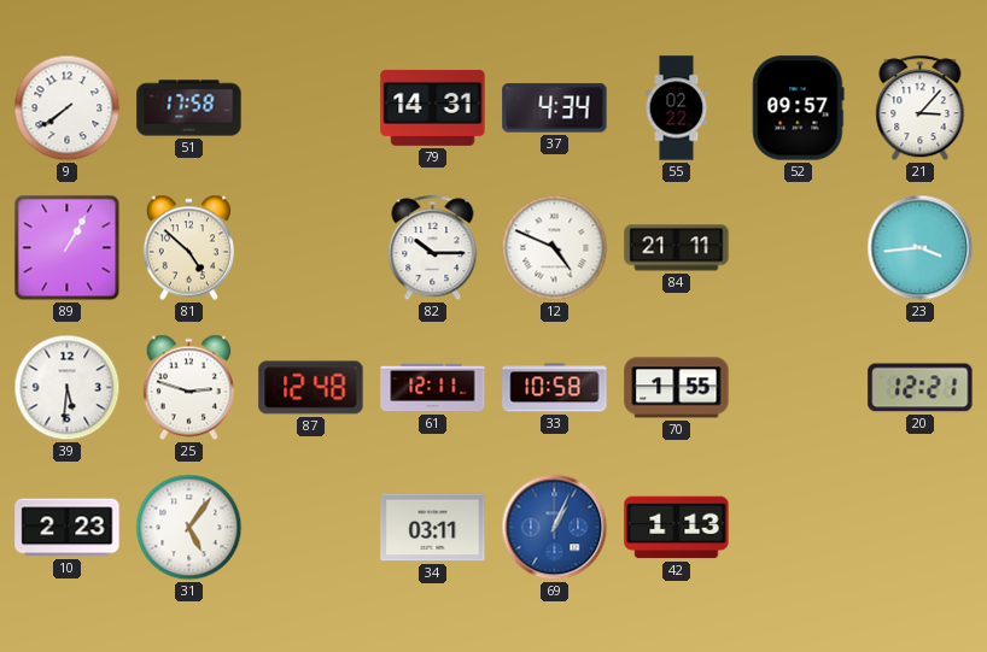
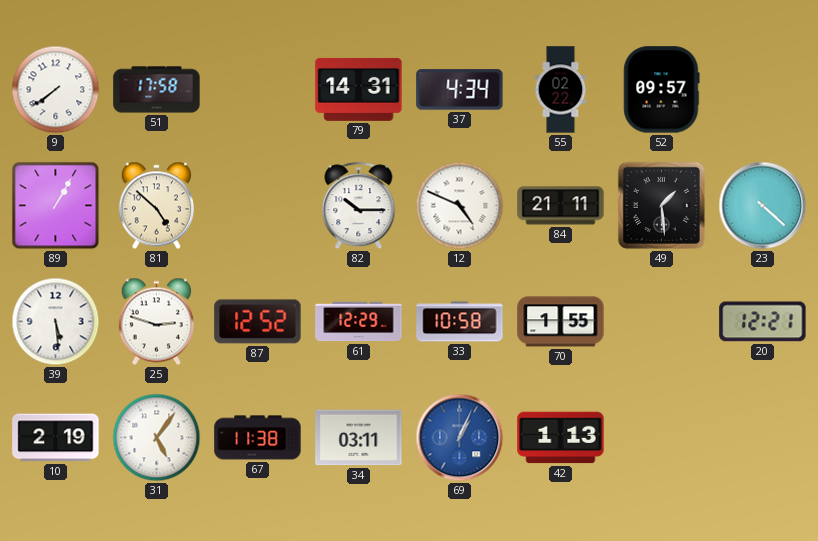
21: 3:07 -> none
49: none -> 1:29
23: 3:44 -> 4:22
39: 5:31 -> 5:29
87: 12:48 -> 12:52
61: 12:11 -> 12:29
10: 2:23 -> 2:19
67: none -> 11:38
